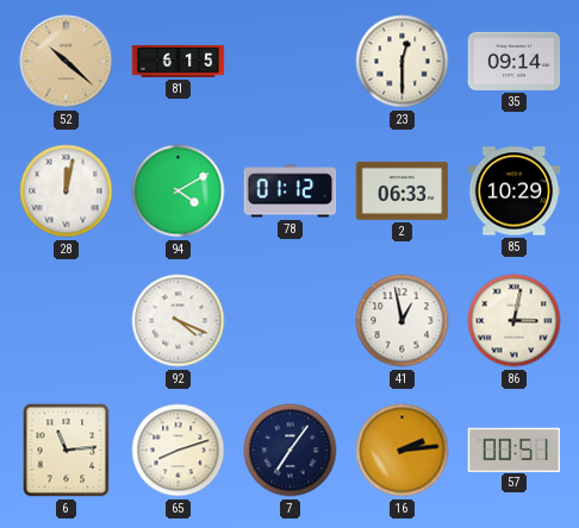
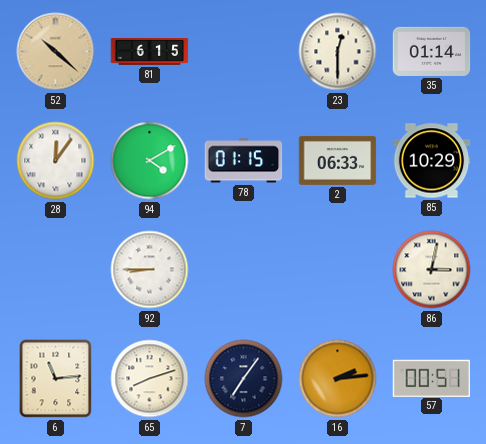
35: 09:14 -> 01:14
28: 12:02 -> 12:06
78: 01:12 -> 01:15
92: 4:19 -> 8:45
41: 12:58 -> none
